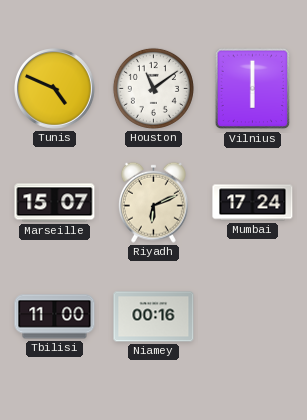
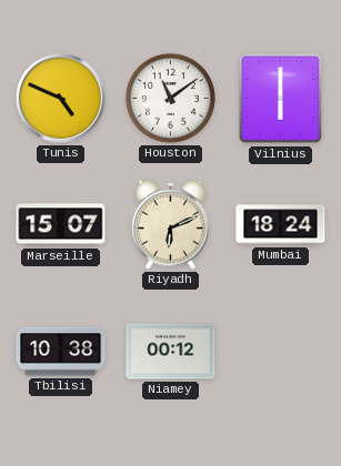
Mumbai: 17:24 -> 18:24
Tbilisi: 11:00 -> 10:38
Niamey: 00:16 -> 00:12
